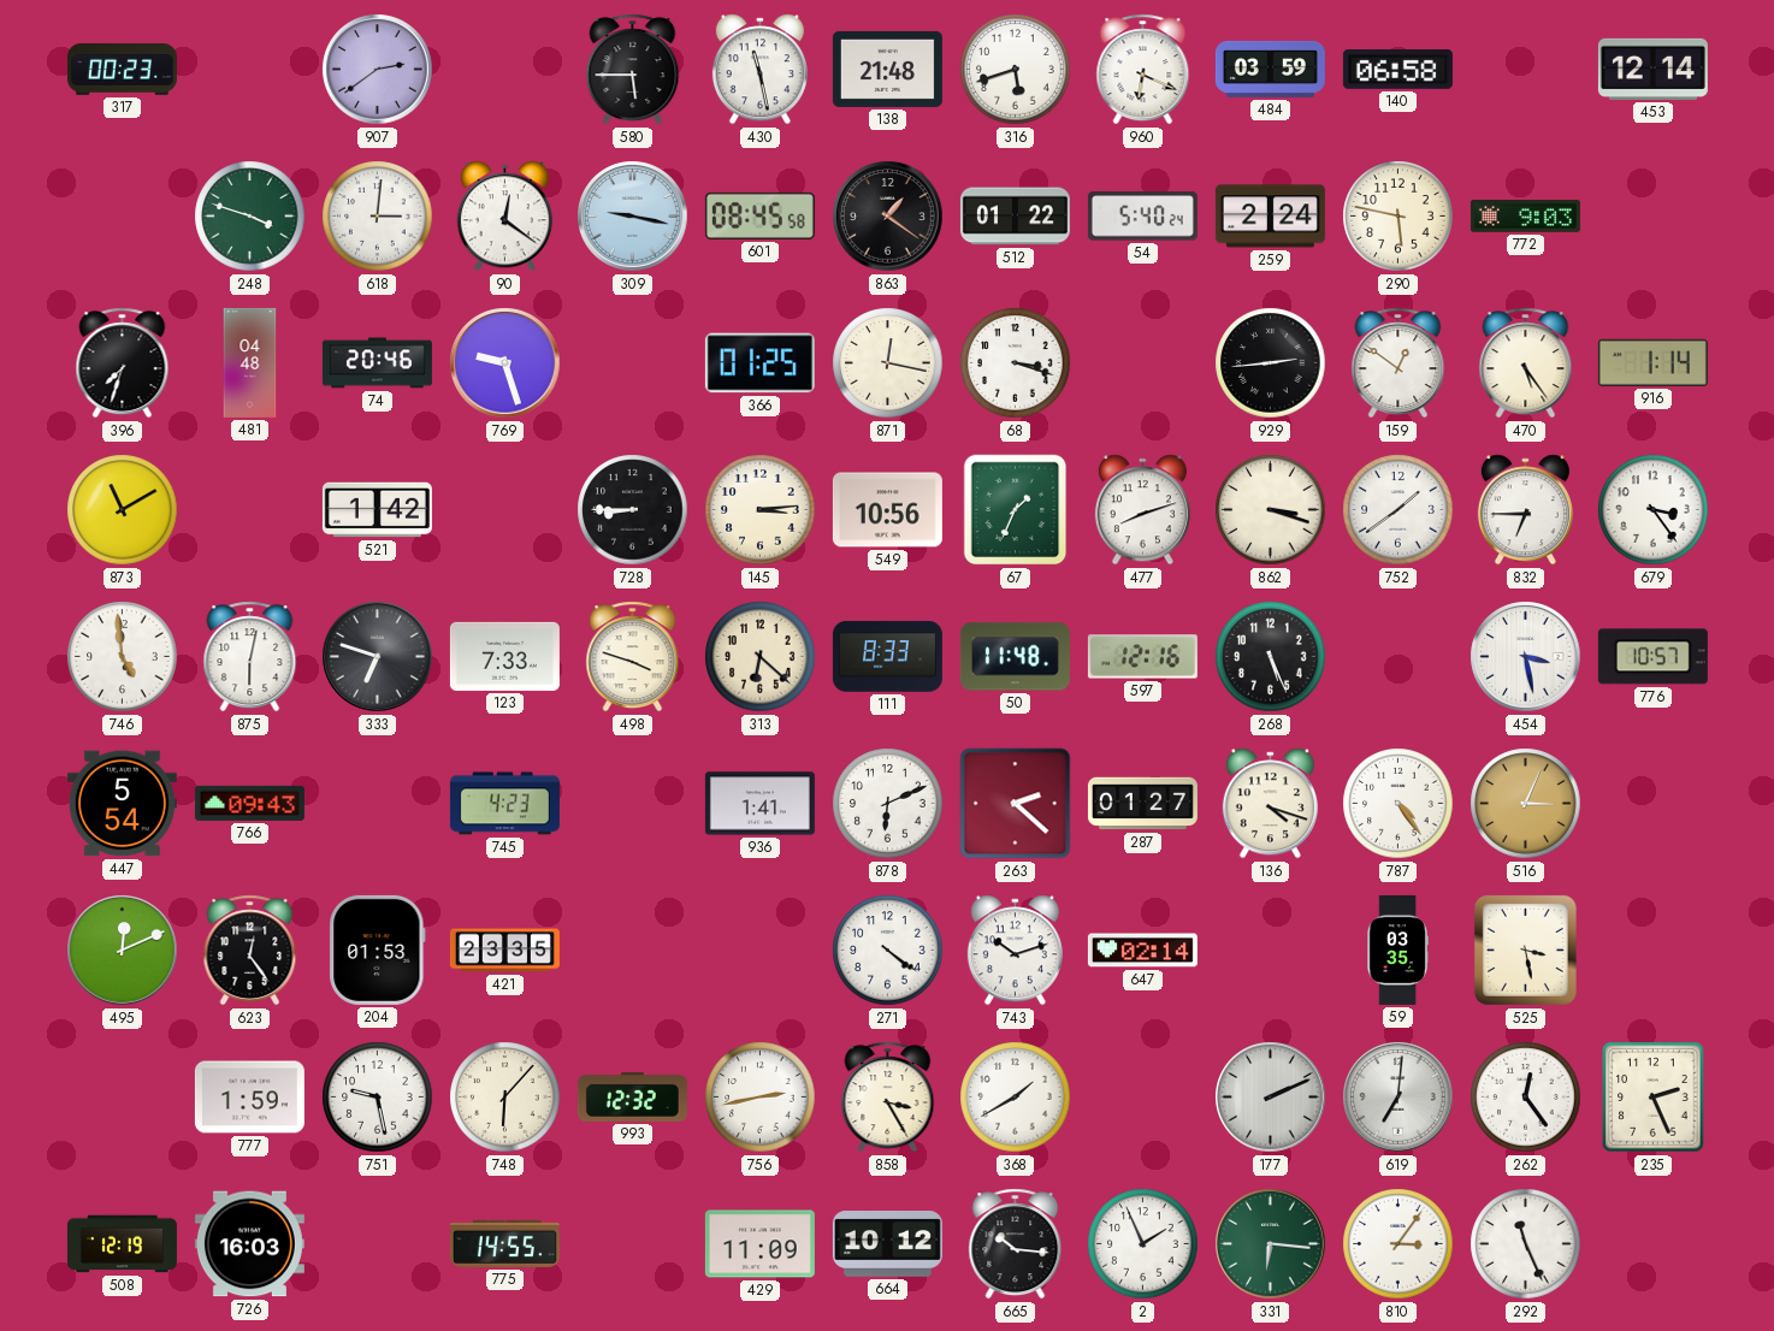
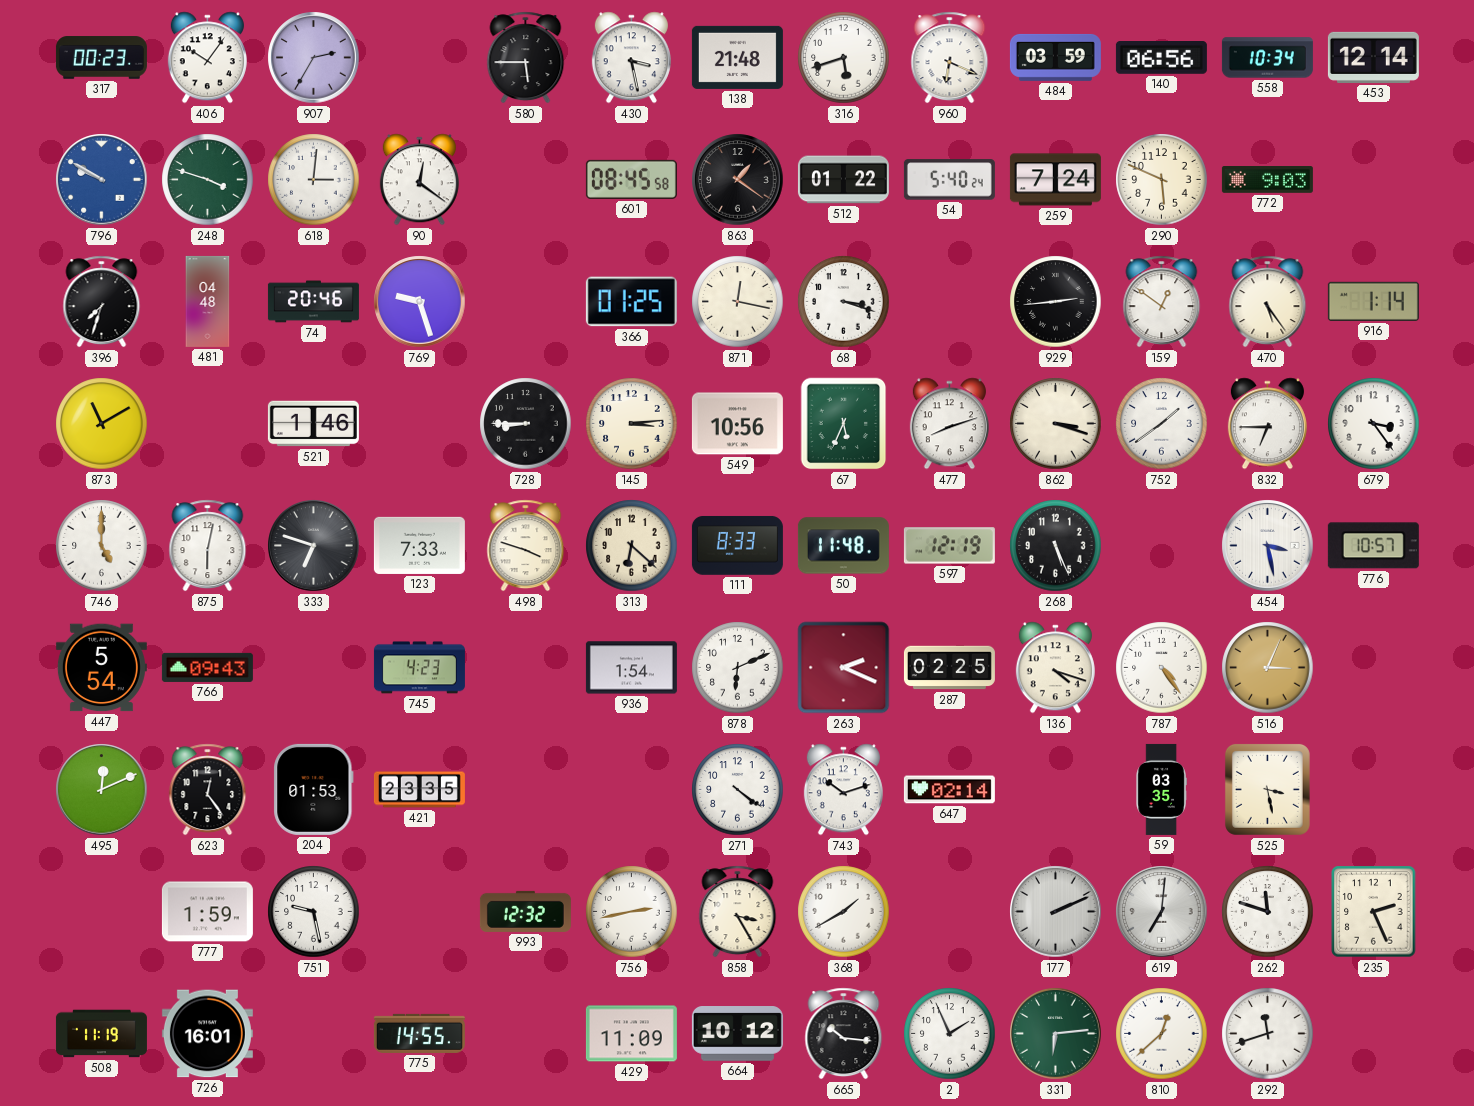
406: none -> 10:06
907: 2:39 -> 2:35
430: 11:28 -> 3:28
140: 06:58 -> 06:56
558: none -> 10:34
796: none -> 9:50
309: 9:17 -> none
259: 2:24 -> 7:24
290: 5:47 -> 5:49
521: 1:42 -> 1:46
67: 1:34 -> 5:34
746: 4:59 -> 5:00
597: 12:16 -> 12:19
936: 1:41 -> 1:54
263: 2:22 -> 2:19
287: 01:27 -> 02:25
748: 6:07 -> none
262: 12:24 -> 11:48
508: 12:19 -> 11:19
726: 16:03 -> 16:01
331: 6:16 -> 6:14
810: 3:06 -> 12:38
292: 11:26 -> 11:42
